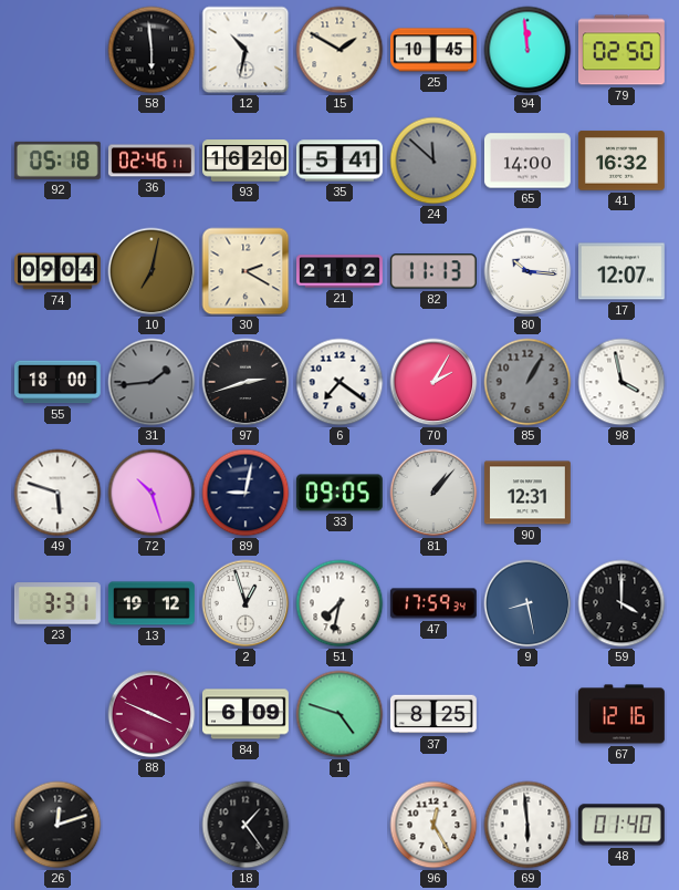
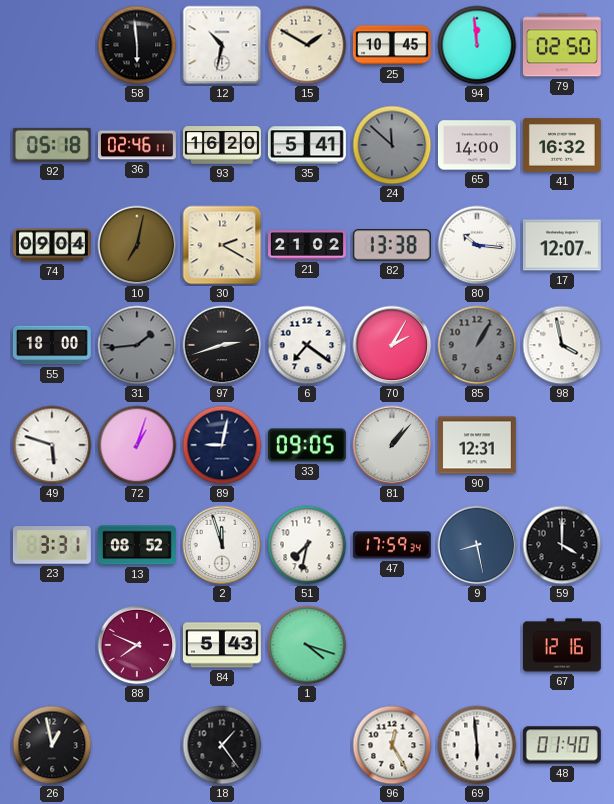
82: 11:13 -> 13:38
72: 10:27 -> 1:03
13: 19:12 -> 08:52
2: 12:57 -> 11:57
88: 3:49 -> 7:49
84: 6:09 -> 5:43
1: 4:48 -> 4:18
37: 8:25 -> none
26: 12:12 -> 12:58
